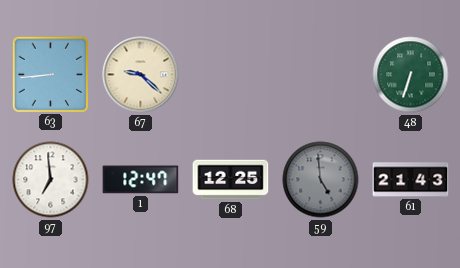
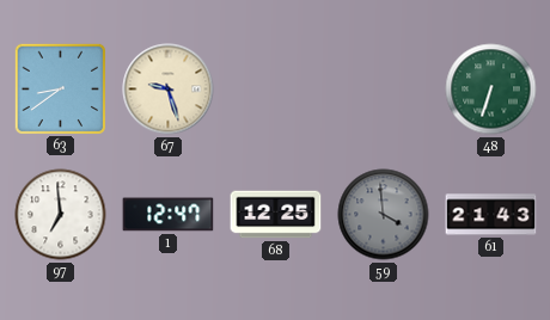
63: 8:44 -> 8:39
67: 9:22 -> 9:27
59: 4:59 -> 3:59
